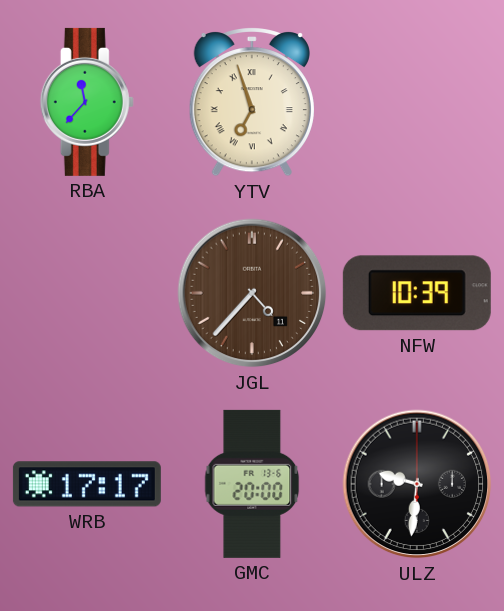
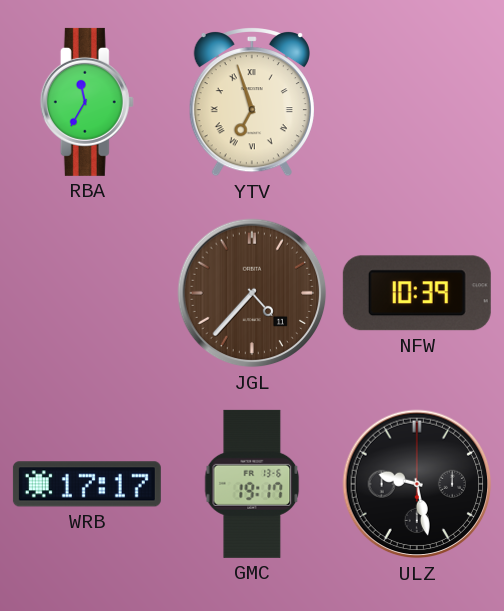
RBA: 11:37 -> 11:35
GMC: 20:00 -> 19:17
ULZ: 9:31 -> 9:28
